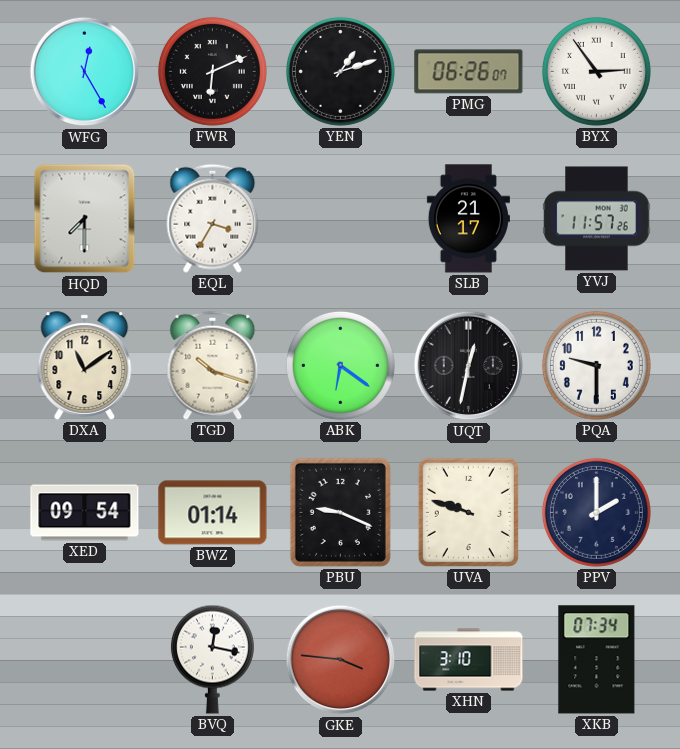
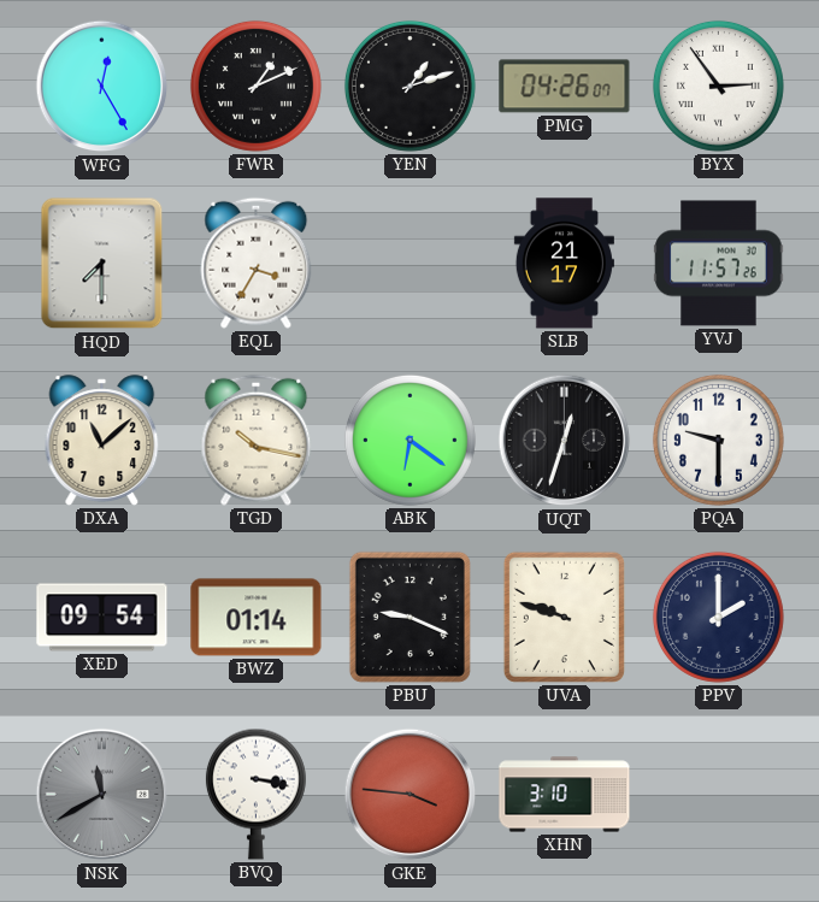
FWR: 6:11 -> 1:11
PMG: 06:26 -> 04:26
DXA: 11:09 -> 11:08
TGD: 10:18 -> 10:17
UQT: 12:32 -> 12:33
NSK: none -> 11:40
BVQ: 12:17 -> 3:17
XKB: 07:34 -> none
